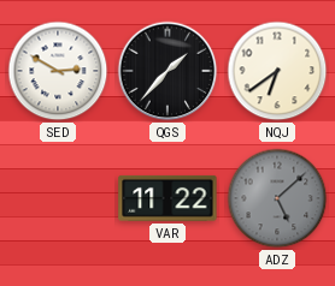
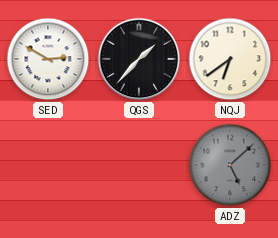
VAR: 11:22 -> none
